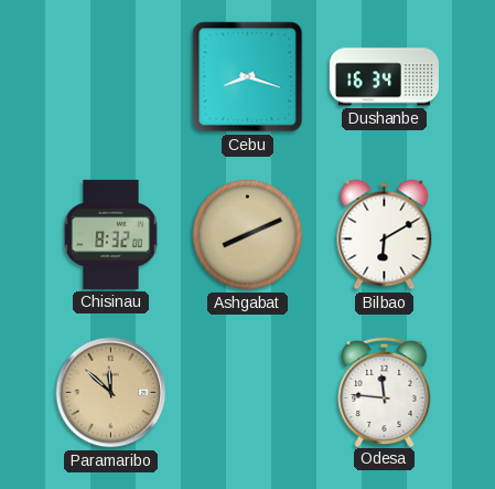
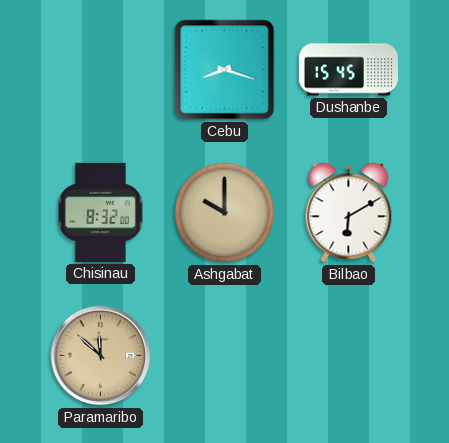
Dushanbe: 16:34 -> 15:45
Ashgabat: 8:11 -> 10:00
Odesa: 11:46 -> none
